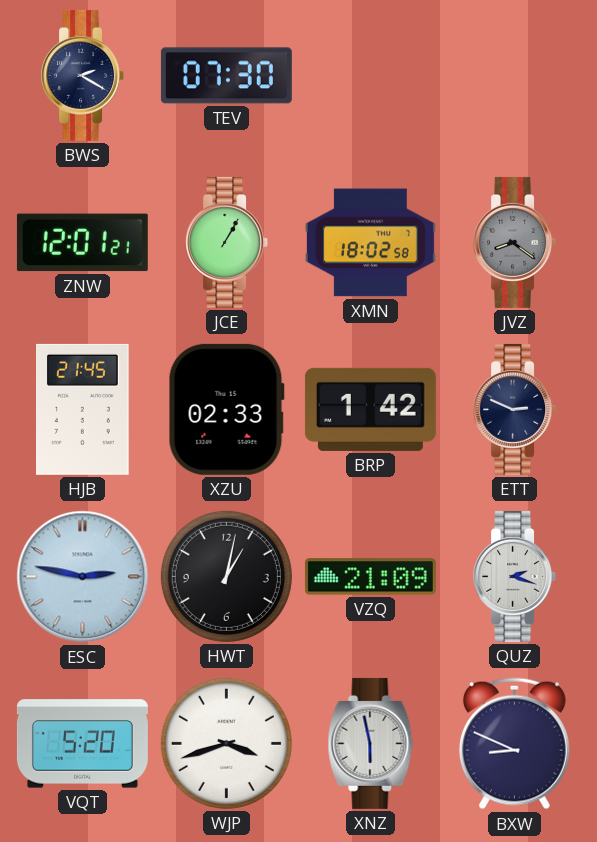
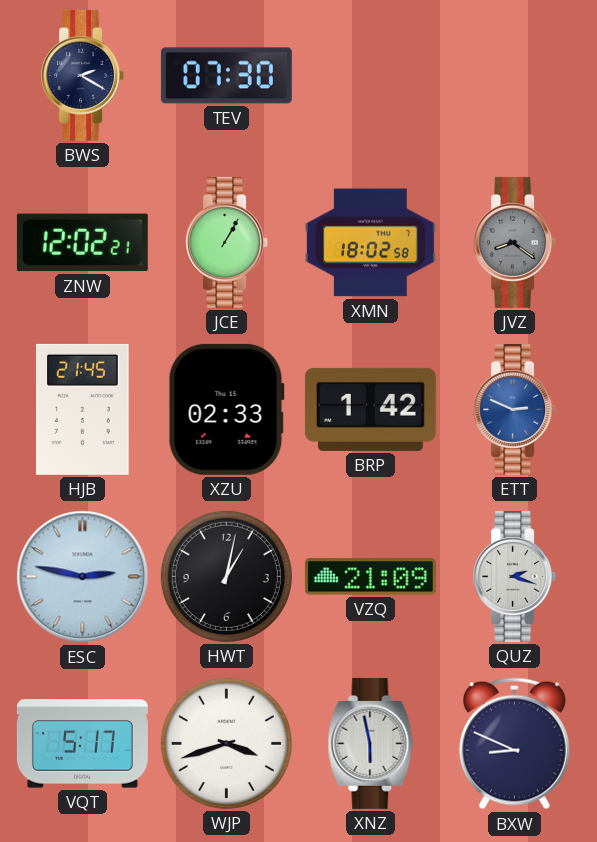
ZNW: 12:01 -> 12:02
ETT dial: navy -> blue
VQT: 5:20 -> 5:17
